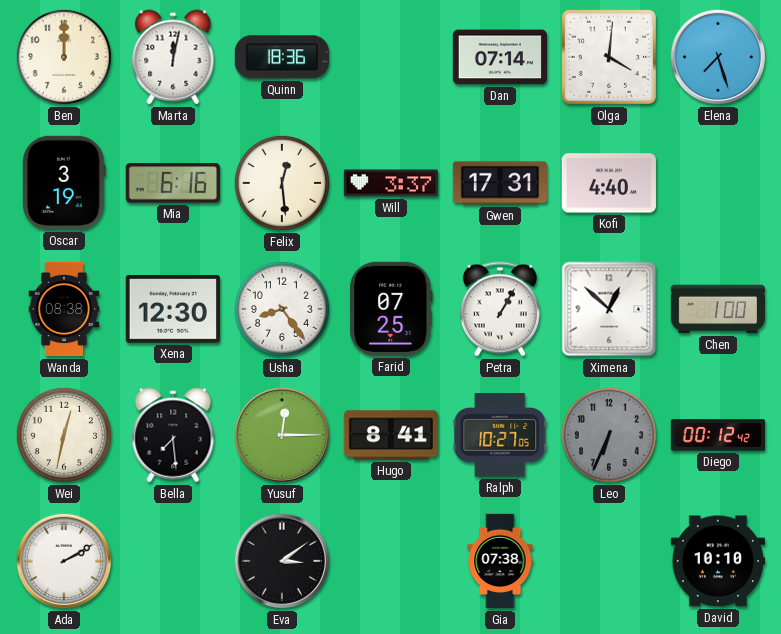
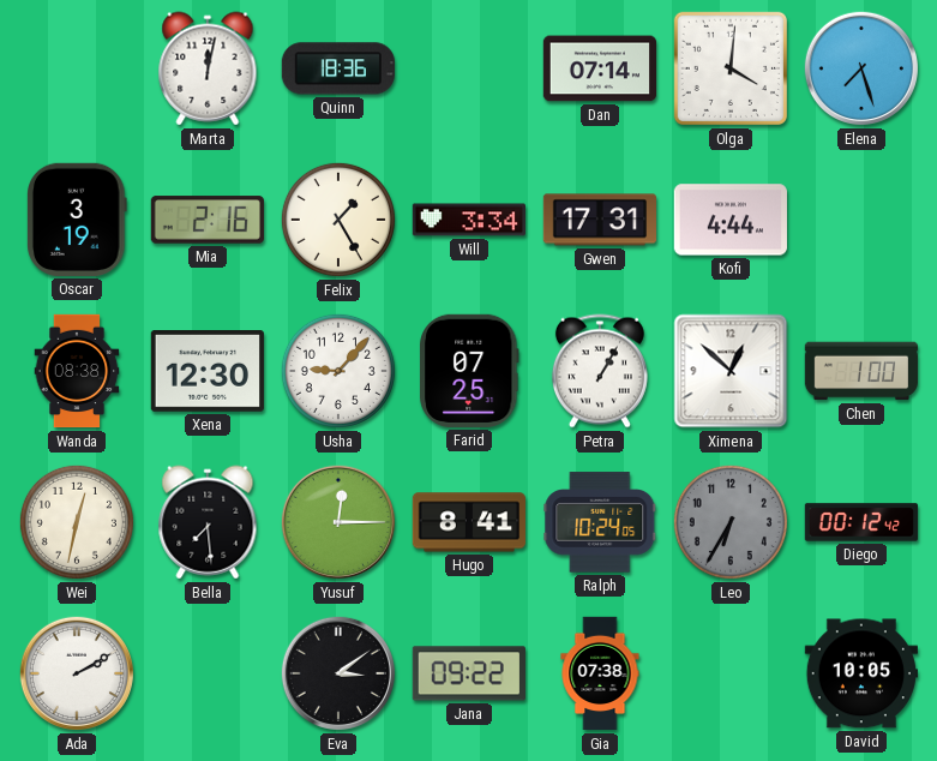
Ben: 12:00 -> none
Mia: 6:16 -> 2:16
Felix: 12:29 -> 1:25
Will: 3:37 -> 3:34
Kofi: 4:40 -> 4:44
Usha: 8:24 -> 9:07
Ralph: 10:27 -> 10:24
Leo: 6:34 -> 6:35
Jana: none -> 09:22
David: 10:10 -> 10:05
